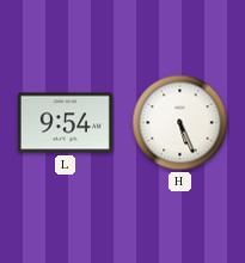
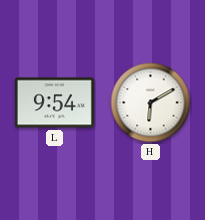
H: 5:26 -> 6:10
